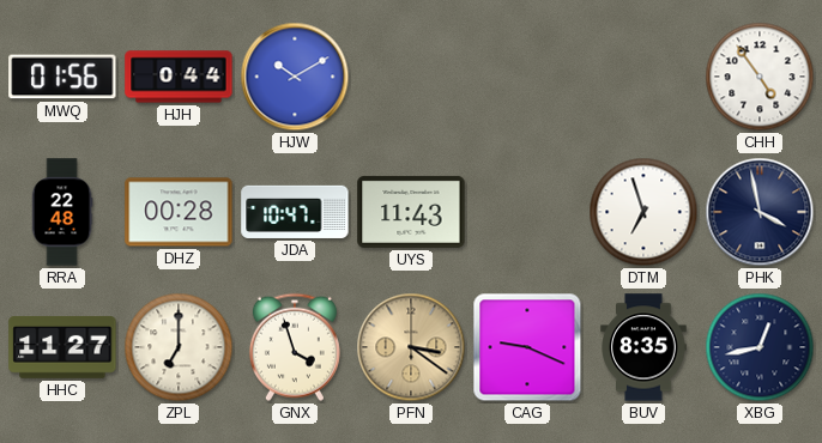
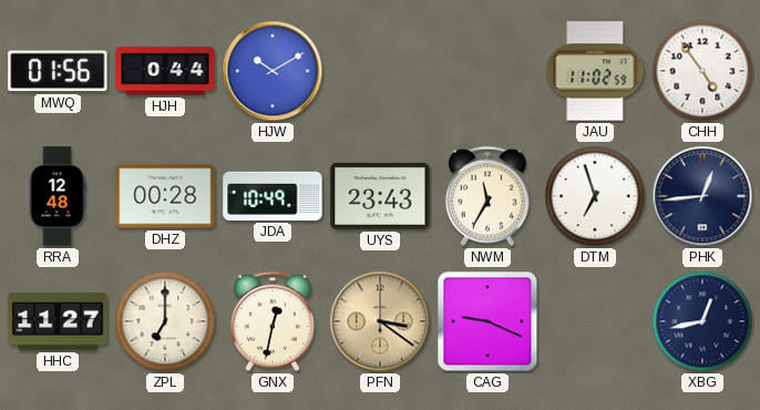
JAU: none -> 11:02
RRA: 22:48 -> 12:48
JDA: 10:47 -> 10:49
UYS: 11:43 -> 23:43
NWM: none -> 11:35
PHK: 3:58 -> 12:44
GNX: 3:57 -> 12:32
BUV: 8:35 -> none
